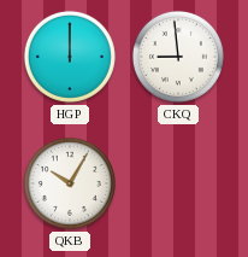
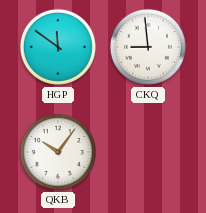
HGP: 12:00 -> 11:51
QKB: 10:05 -> 10:06
